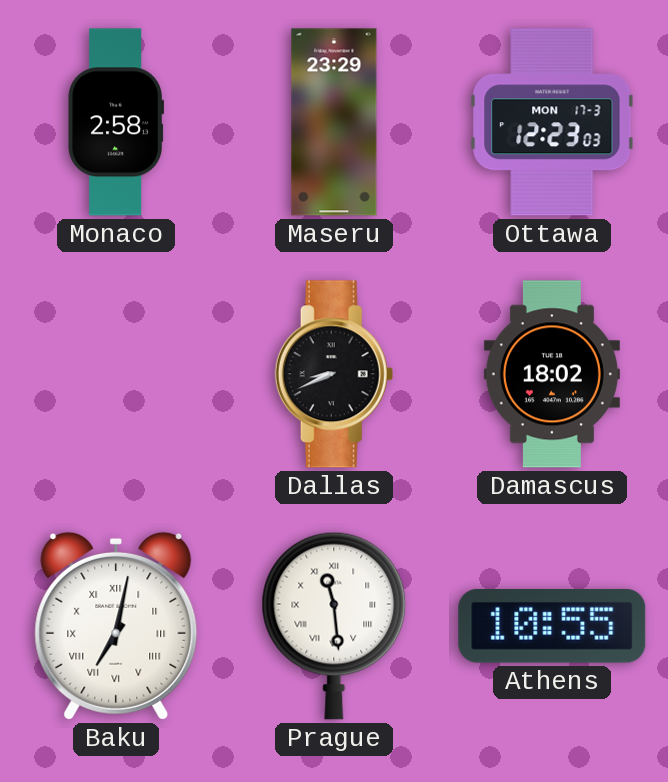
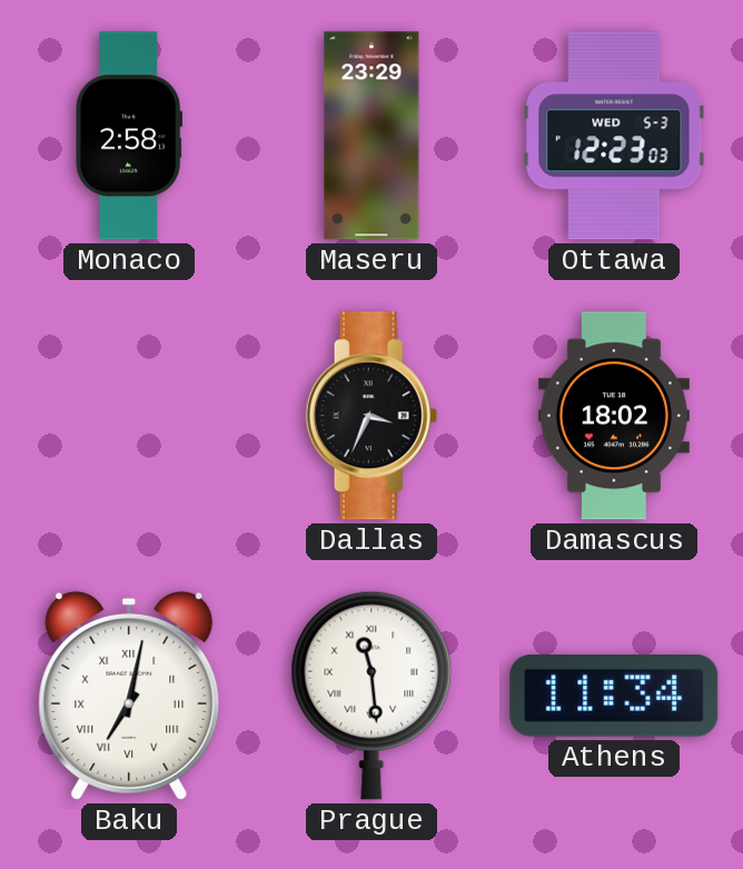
Ottawa date: MON 17-3 -> WED 5-3
Dallas: 8:41 -> 3:34
Athens: 10:55 -> 11:34
